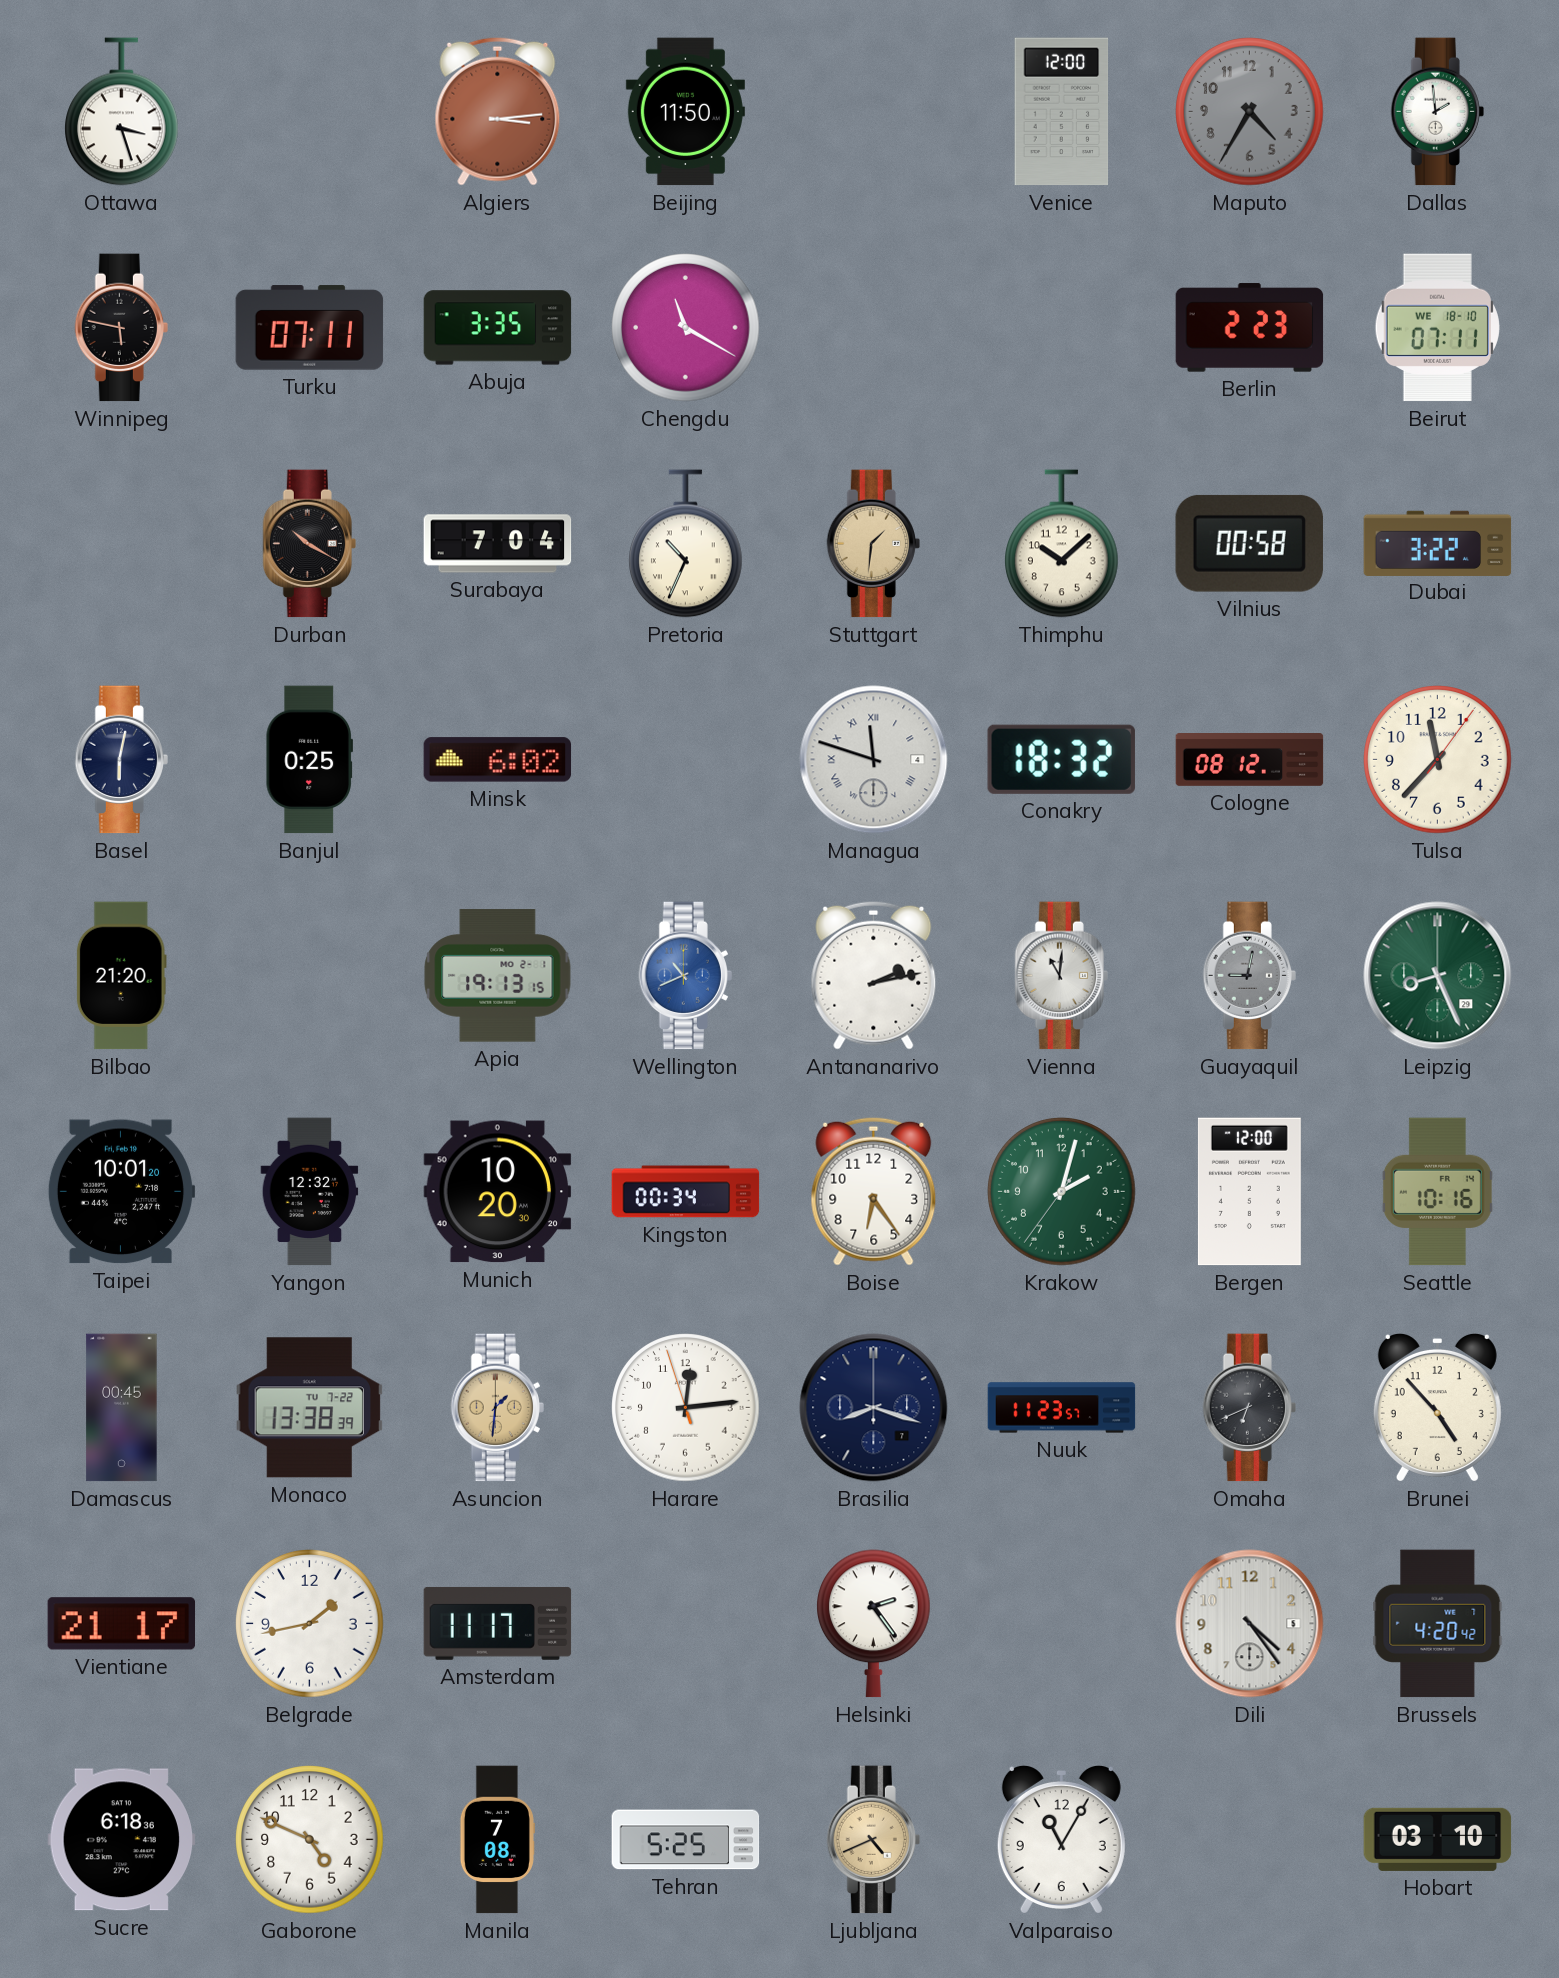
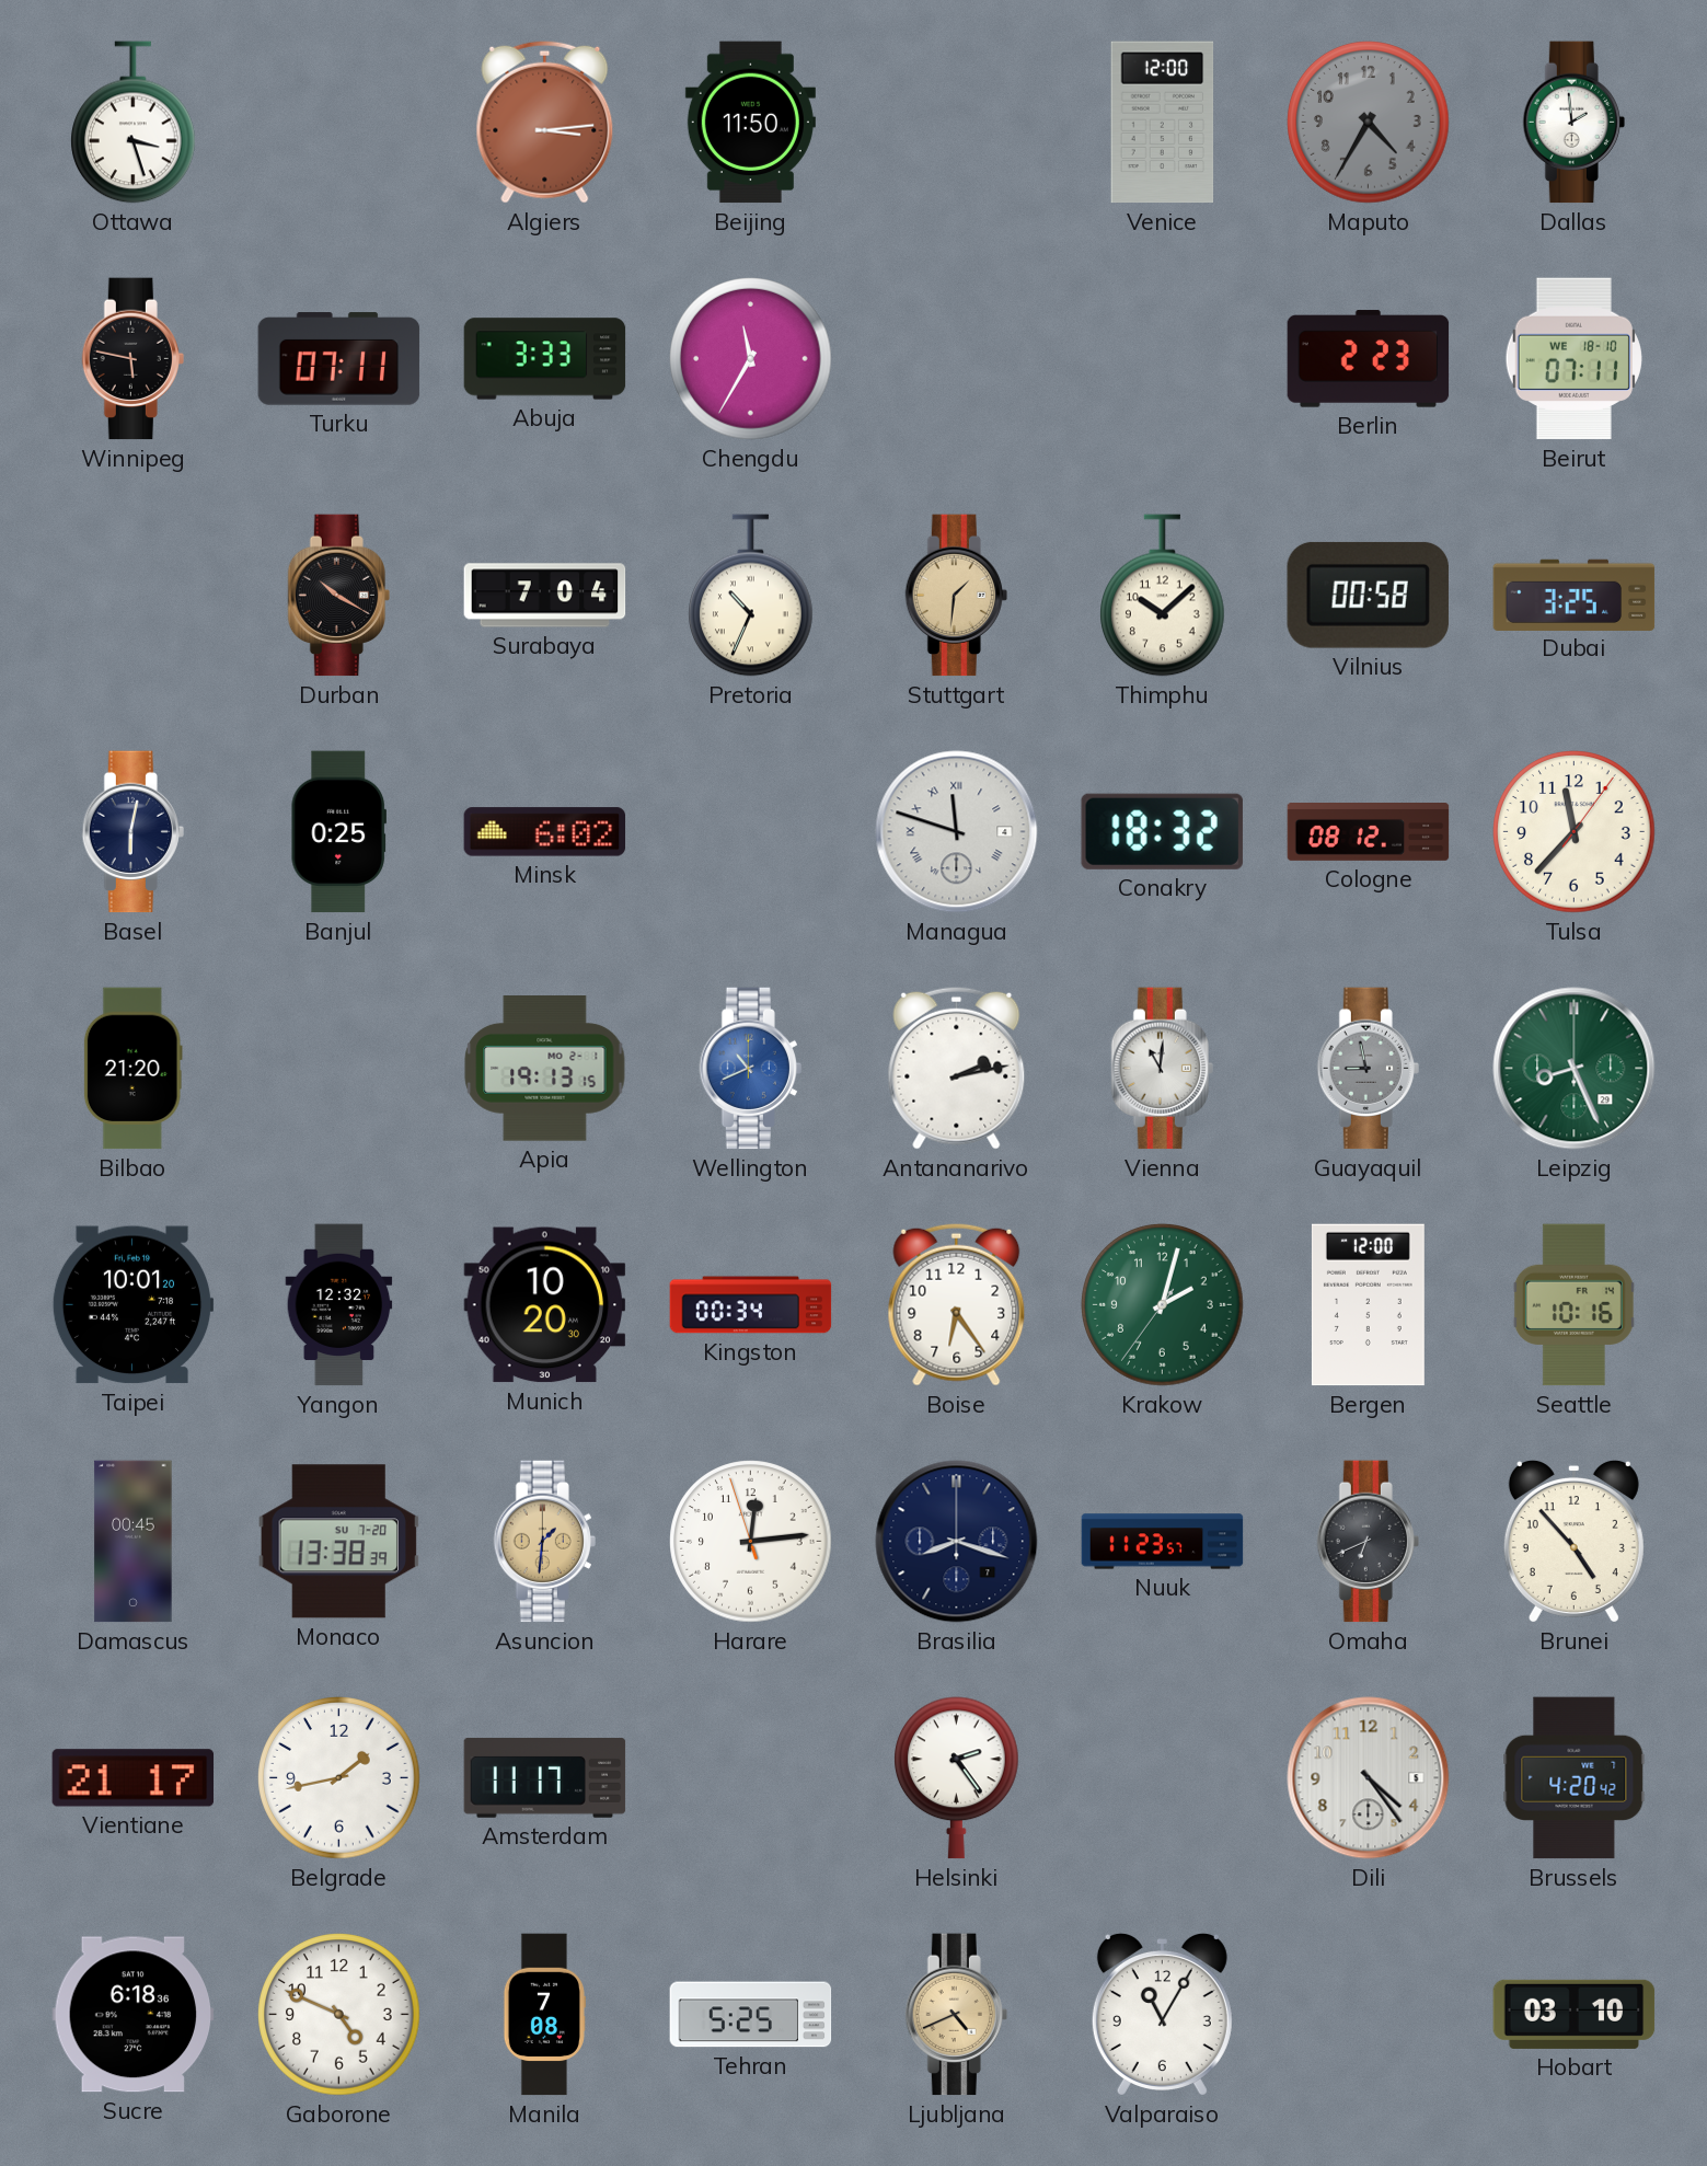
Abuja: 3:35 -> 3:33
Chengdu: 11:20 -> 11:35
Dubai: 3:22 -> 3:25
Guayaquil: 9:02 -> 8:58
Monaco date: TU 7-22 -> SU 7-20
